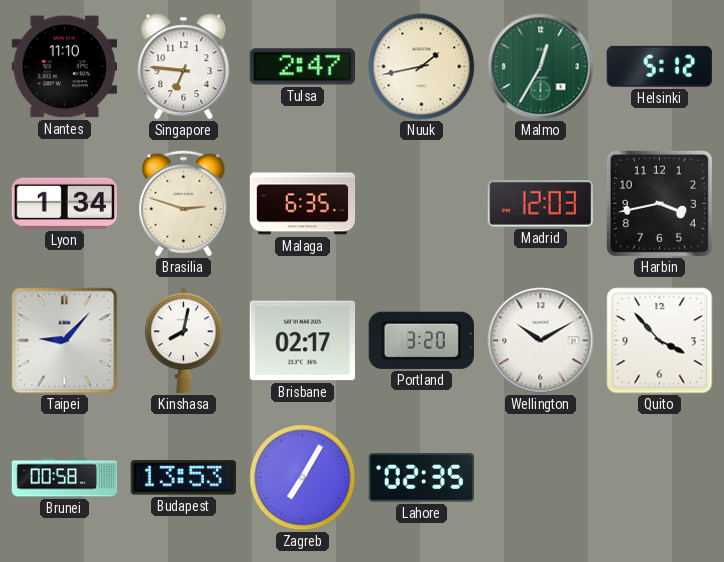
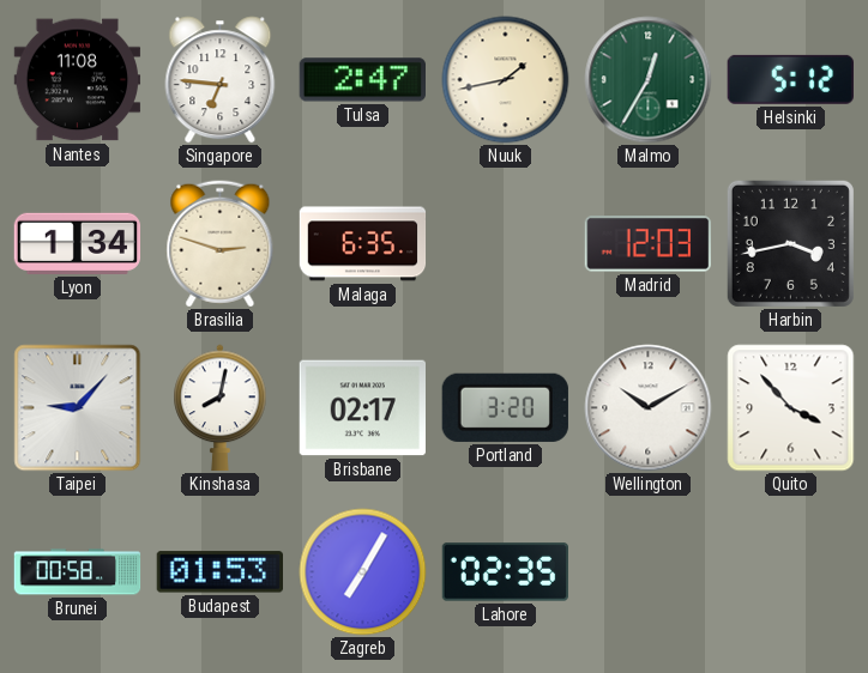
Nantes: 11:10 -> 11:08
Budapest: 13:53 -> 01:53
